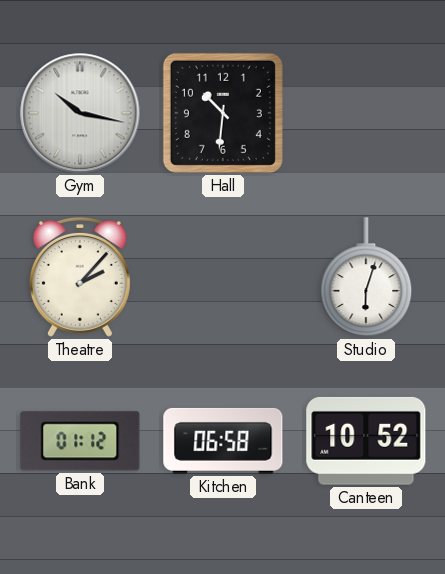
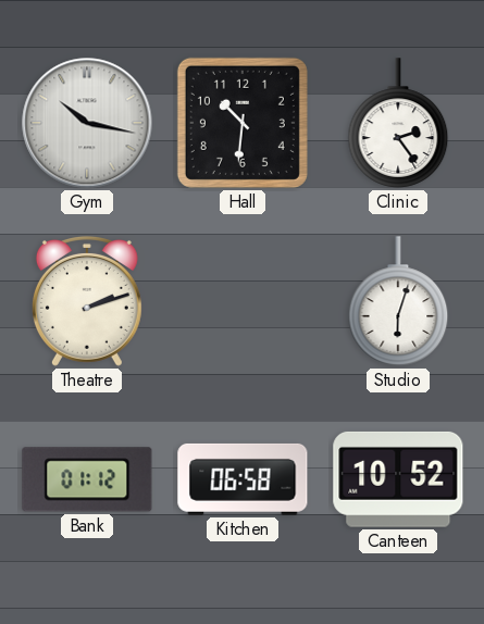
Clinic: none -> 2:24
Theatre: 2:07 -> 2:12
